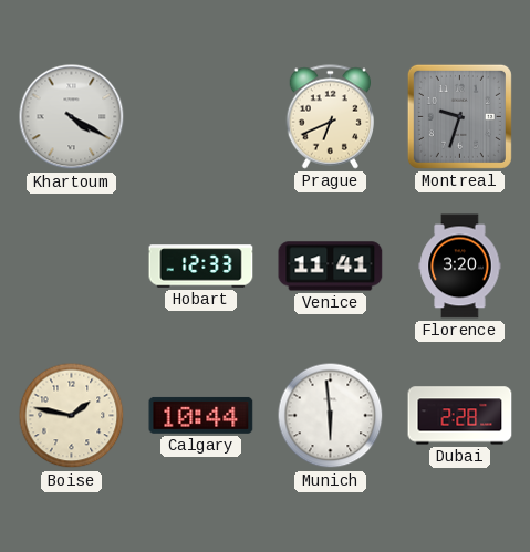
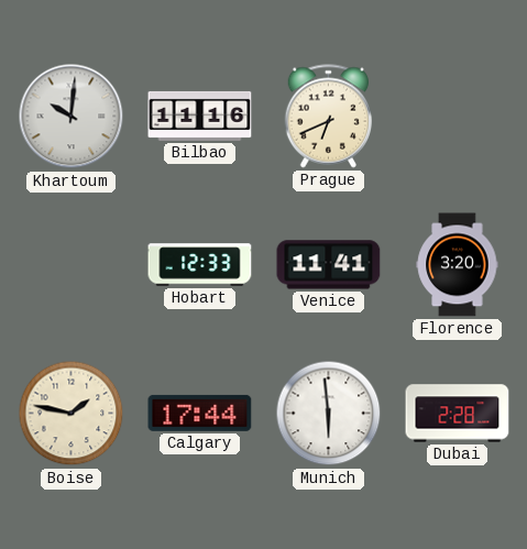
Khartoum: 4:20 -> 10:01
Bilbao: none -> 11:16
Montreal: 9:33 -> none
Calgary: 10:44 -> 17:44
